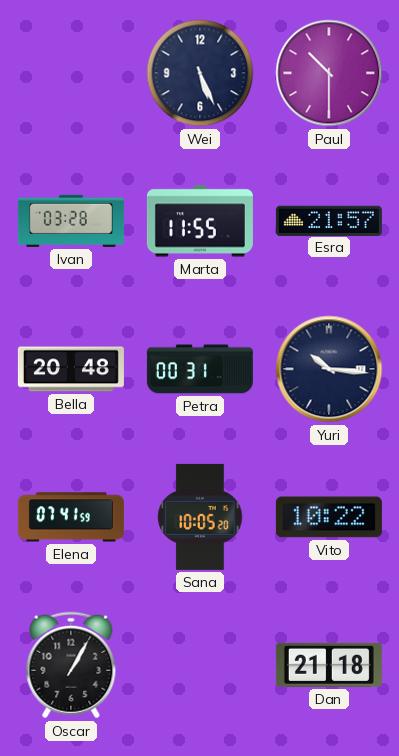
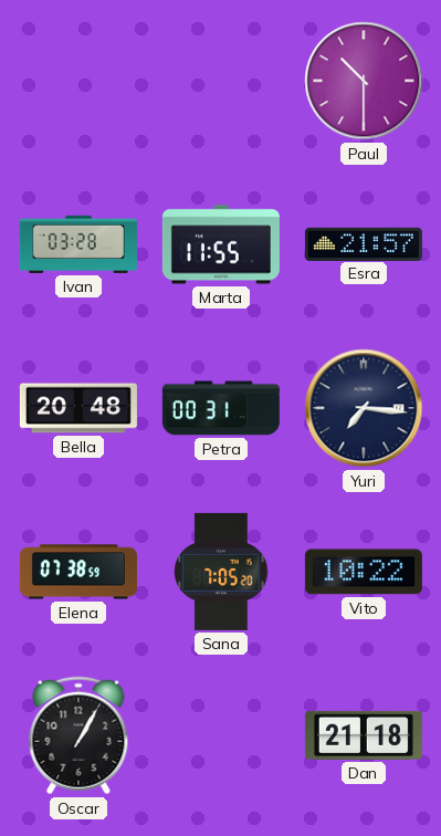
Wei: 5:26 -> none
Yuri: 10:16 -> 7:16
Elena: 07:41 -> 07:38
Sana: 10:05 -> 7:05
